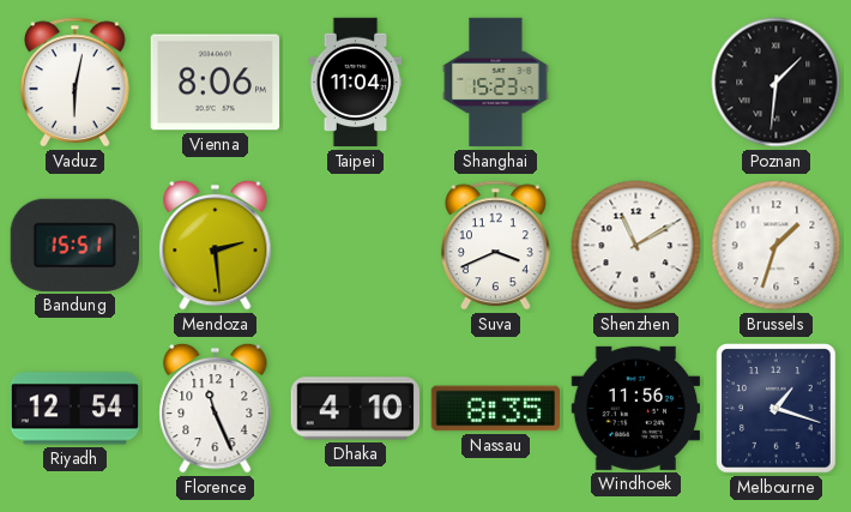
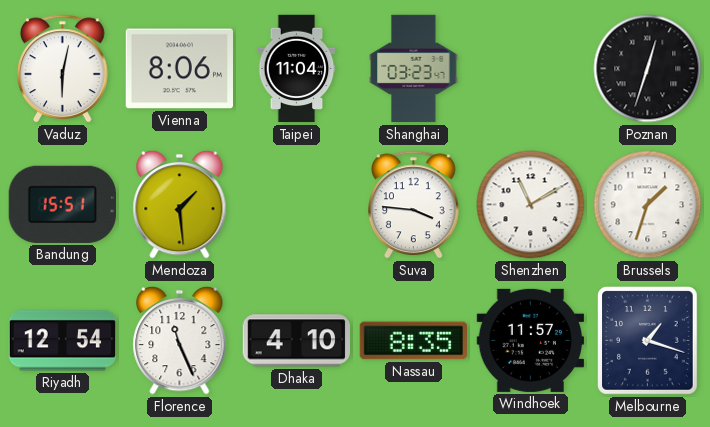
Shanghai: 15:23 -> 03:23
Poznan: 1:31 -> 12:33
Mendoza: 2:29 -> 1:29
Suva: 3:41 -> 3:46
Windhoek: 11:56 -> 11:57
